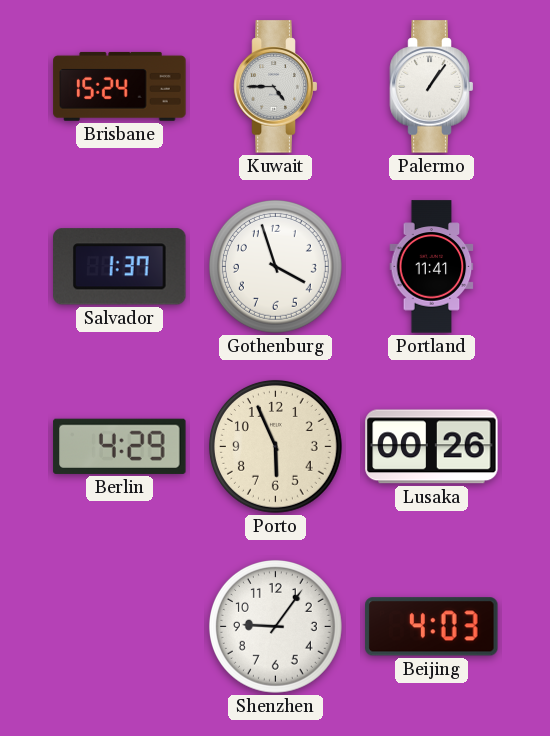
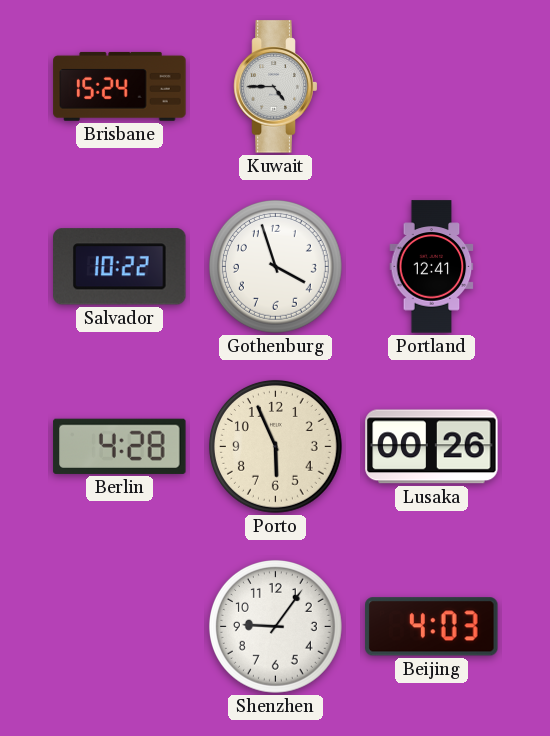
Palermo: 1:06 -> none
Salvador: 1:37 -> 10:22
Portland: 11:41 -> 12:41
Berlin: 4:29 -> 4:28
